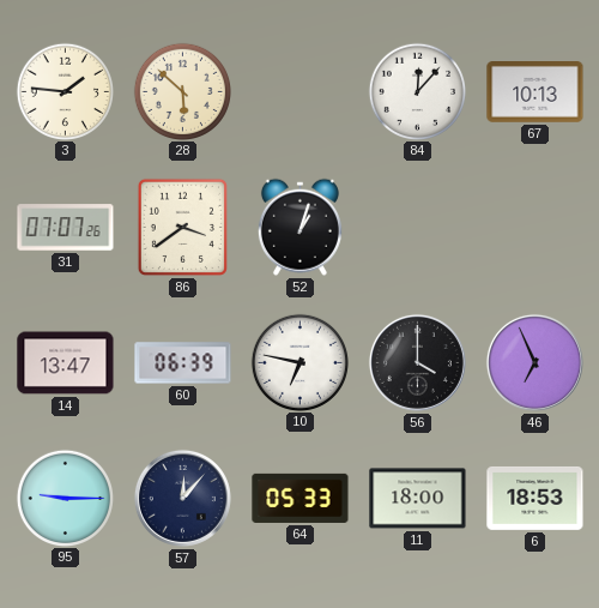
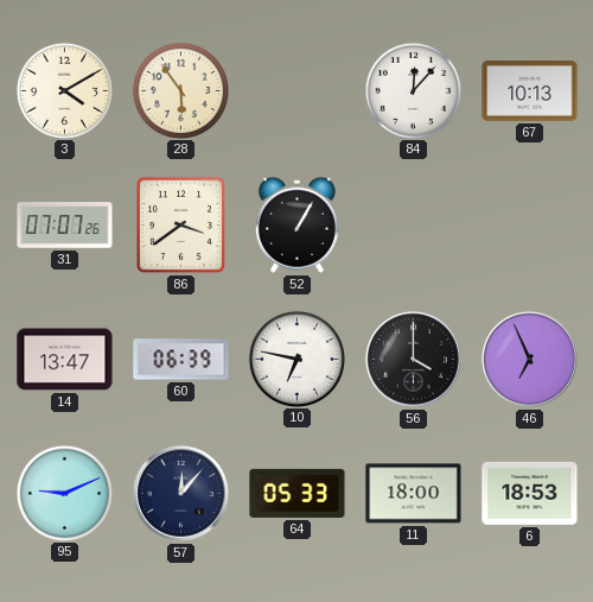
3: 1:46 -> 4:10
28: 5:52 -> 5:54
52: 1:03 -> 1:05
95: 9:15 -> 9:11
